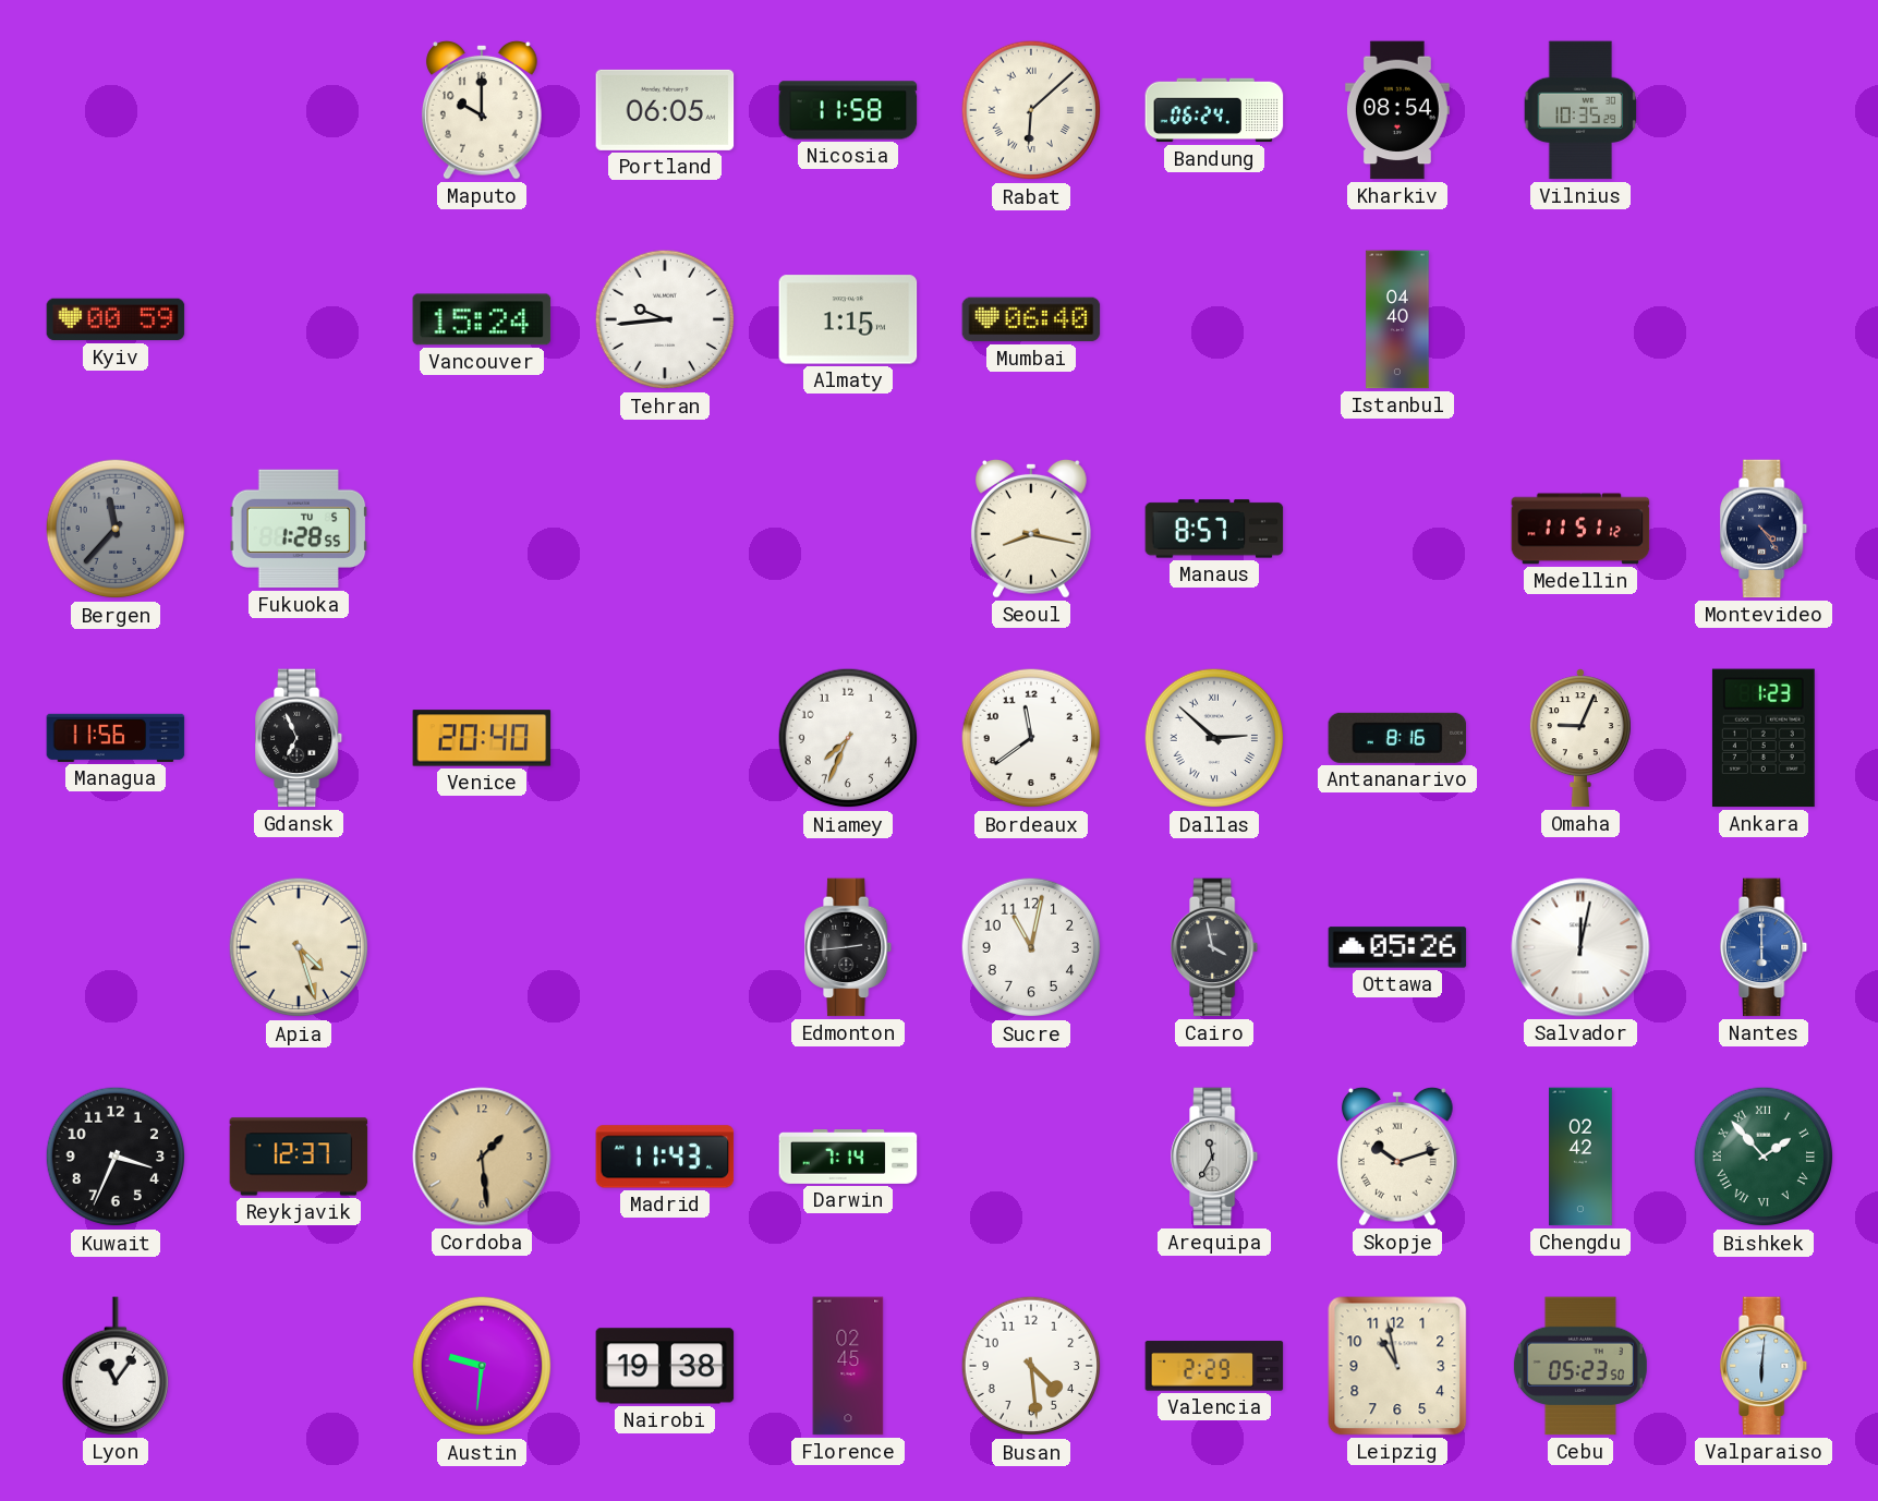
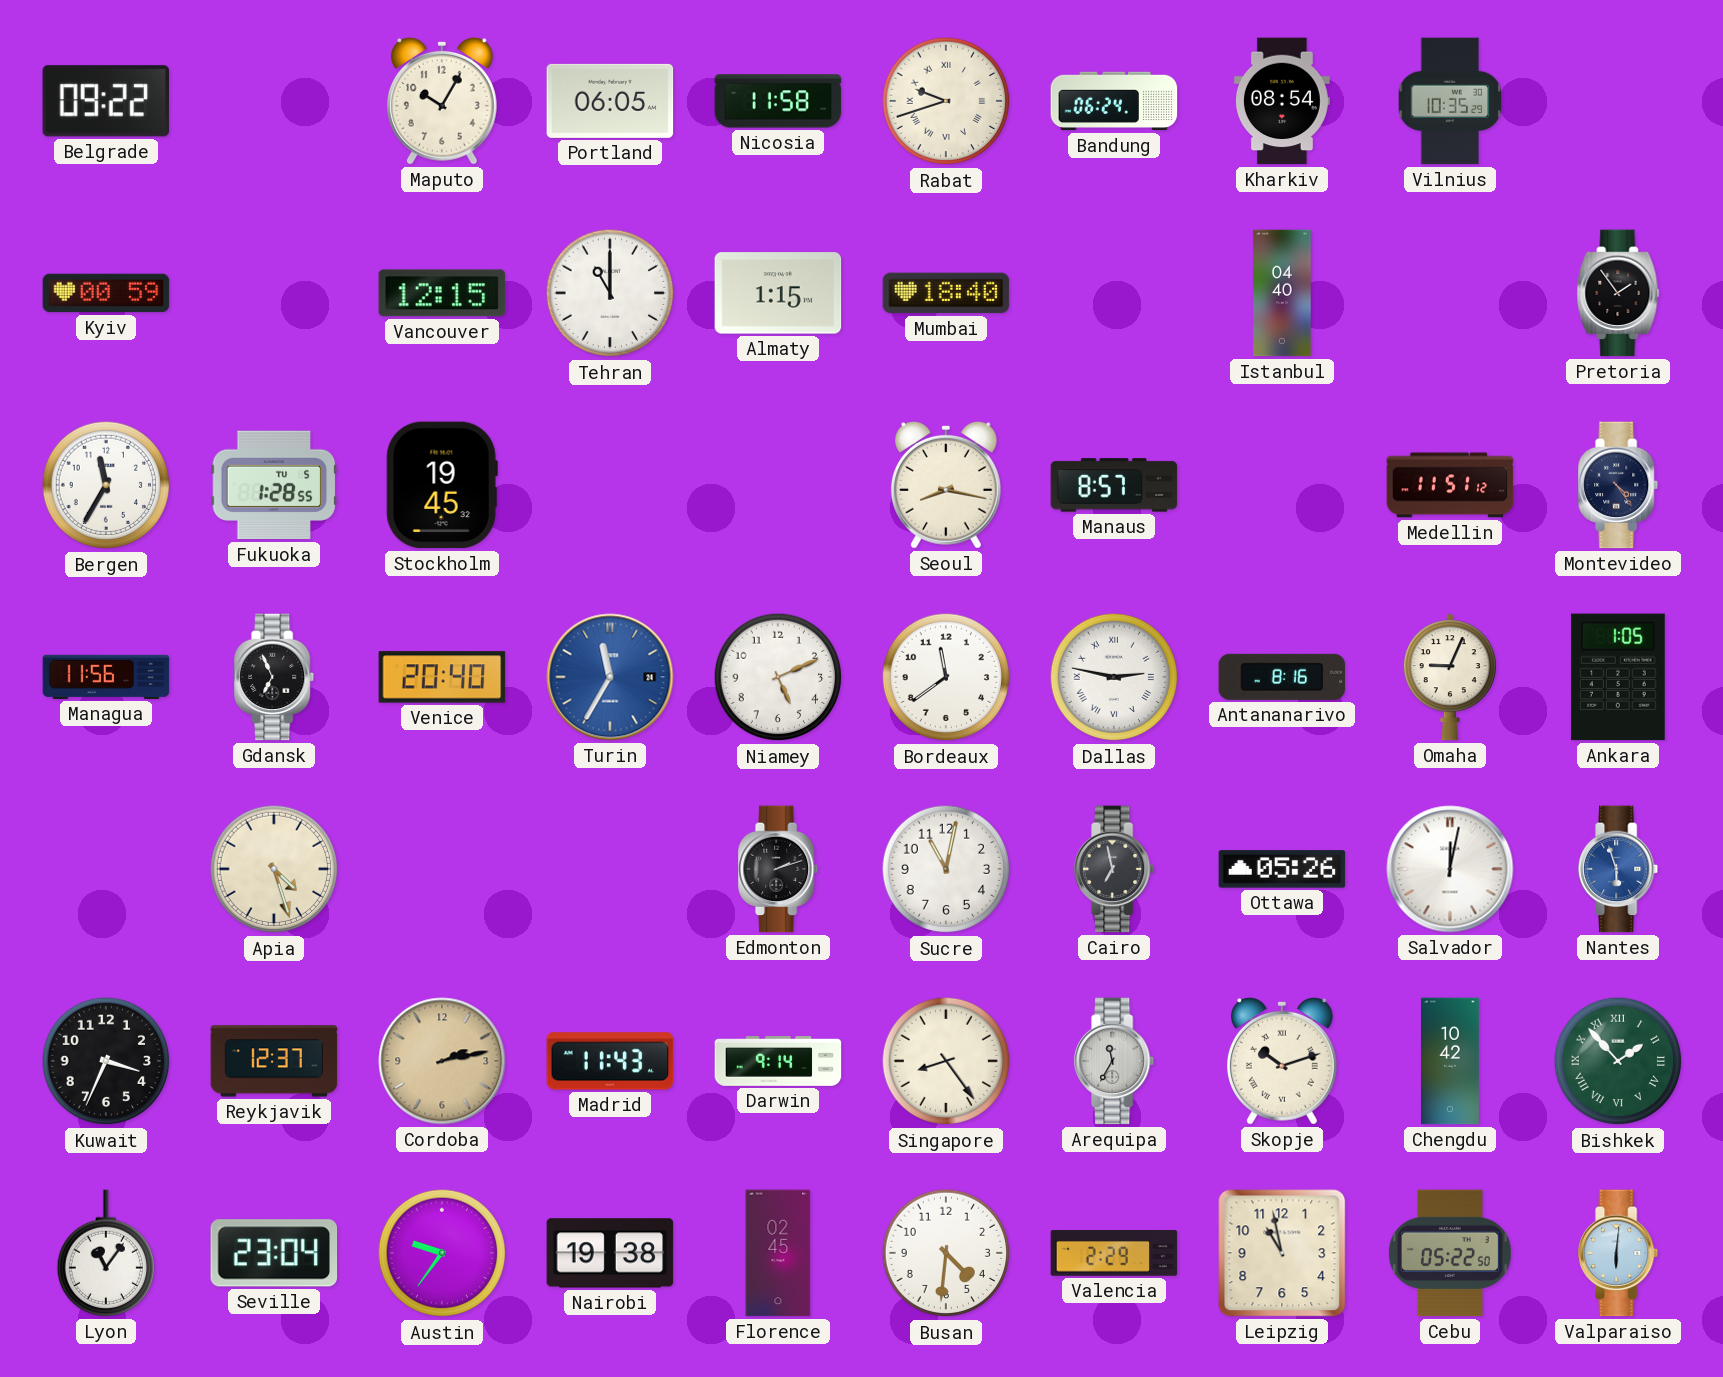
Belgrade: none -> 09:22
Maputo: 10:00 -> 10:05
Rabat: 6:08 -> 9:42
Vancouver: 15:24 -> 12:15
Tehran: 9:44 -> 11:00
Mumbai: 06:40 -> 18:40
Pretoria: none -> 1:54
Bergen: 11:37 -> 11:35
Bergen dial: grey -> white
Stockholm: none -> 19:45
Turin: none -> 11:35
Niamey: 7:34 -> 5:11
Dallas: 2:52 -> 2:47
Ankara: 1:23 -> 1:05
Edmonton: 2:44 -> 2:12
Cairo: 3:58 -> 6:58
Nantes: 6:00 -> 5:57
Cordoba: 1:29 -> 2:13
Darwin: 7:14 -> 9:14
Singapore: none -> 8:24
Chengdu: 02:42 -> 10:42
Seville: none -> 23:04
Austin: 9:31 -> 9:36
Busan: 4:29 -> 4:31
Cebu: 05:23 -> 05:22
